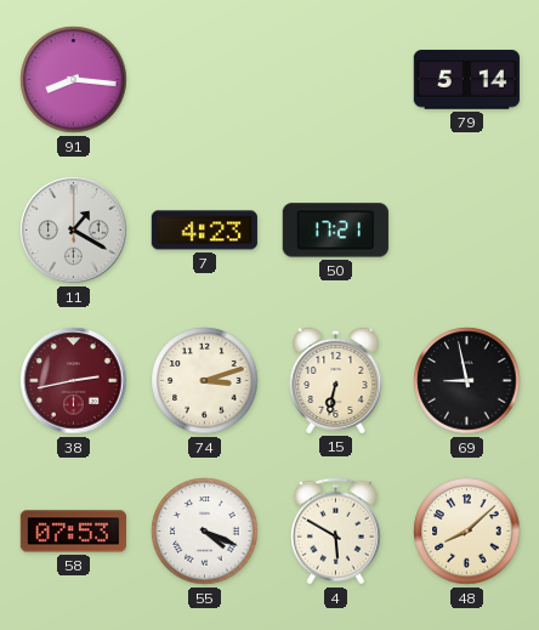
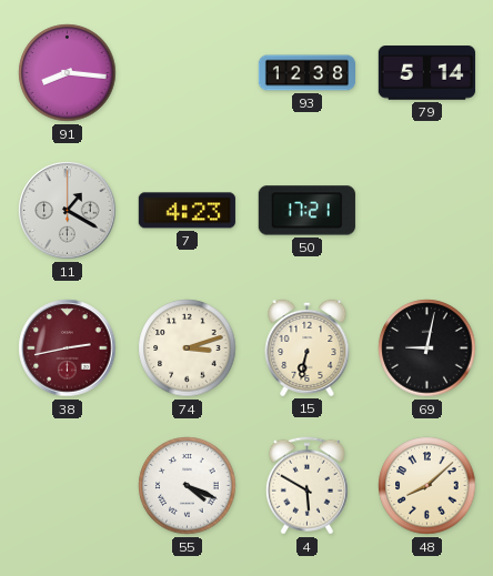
93: none -> 12:38
69: 8:58 -> 9:02
58: 07:53 -> none
